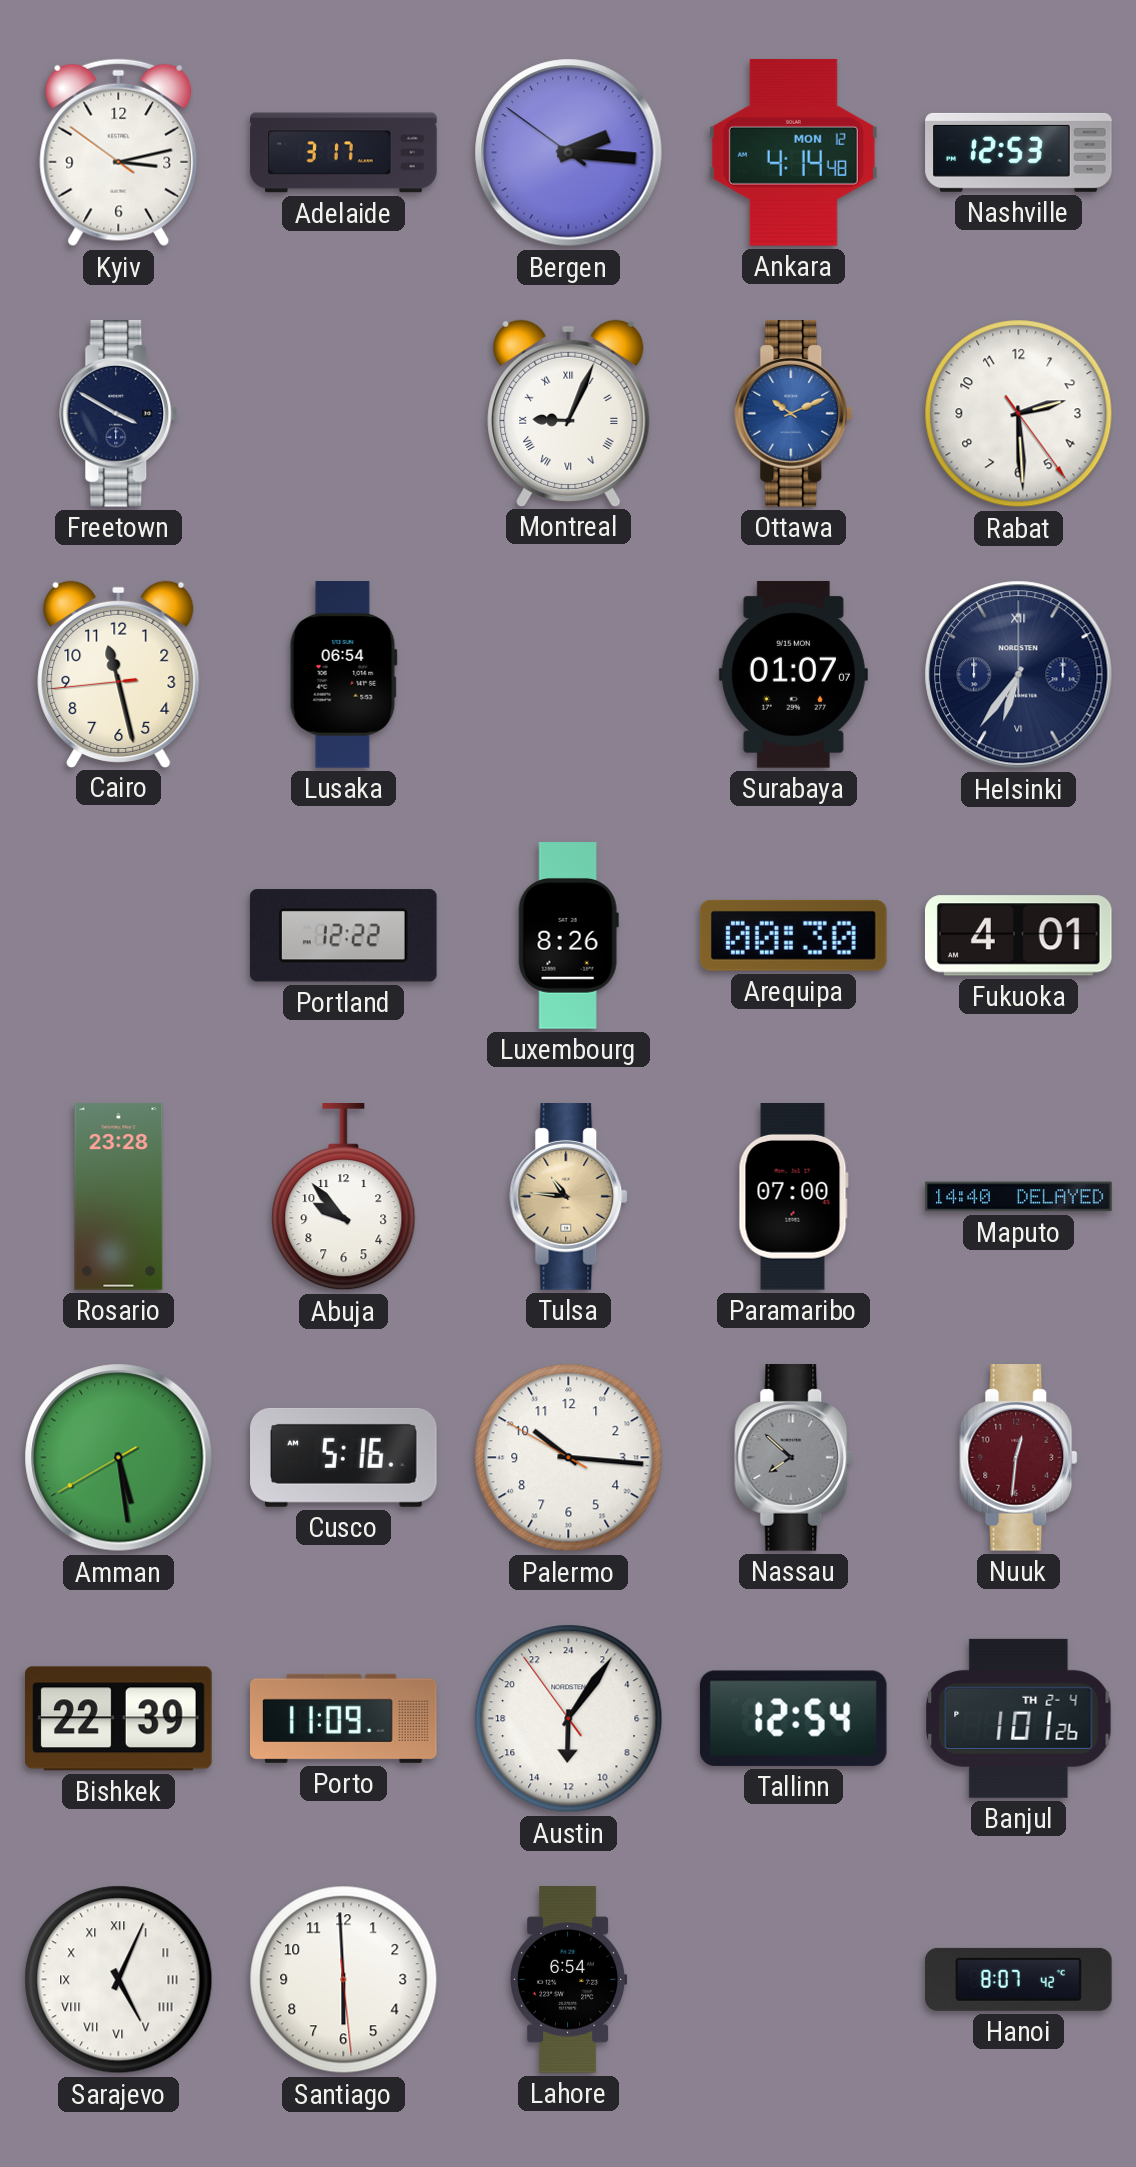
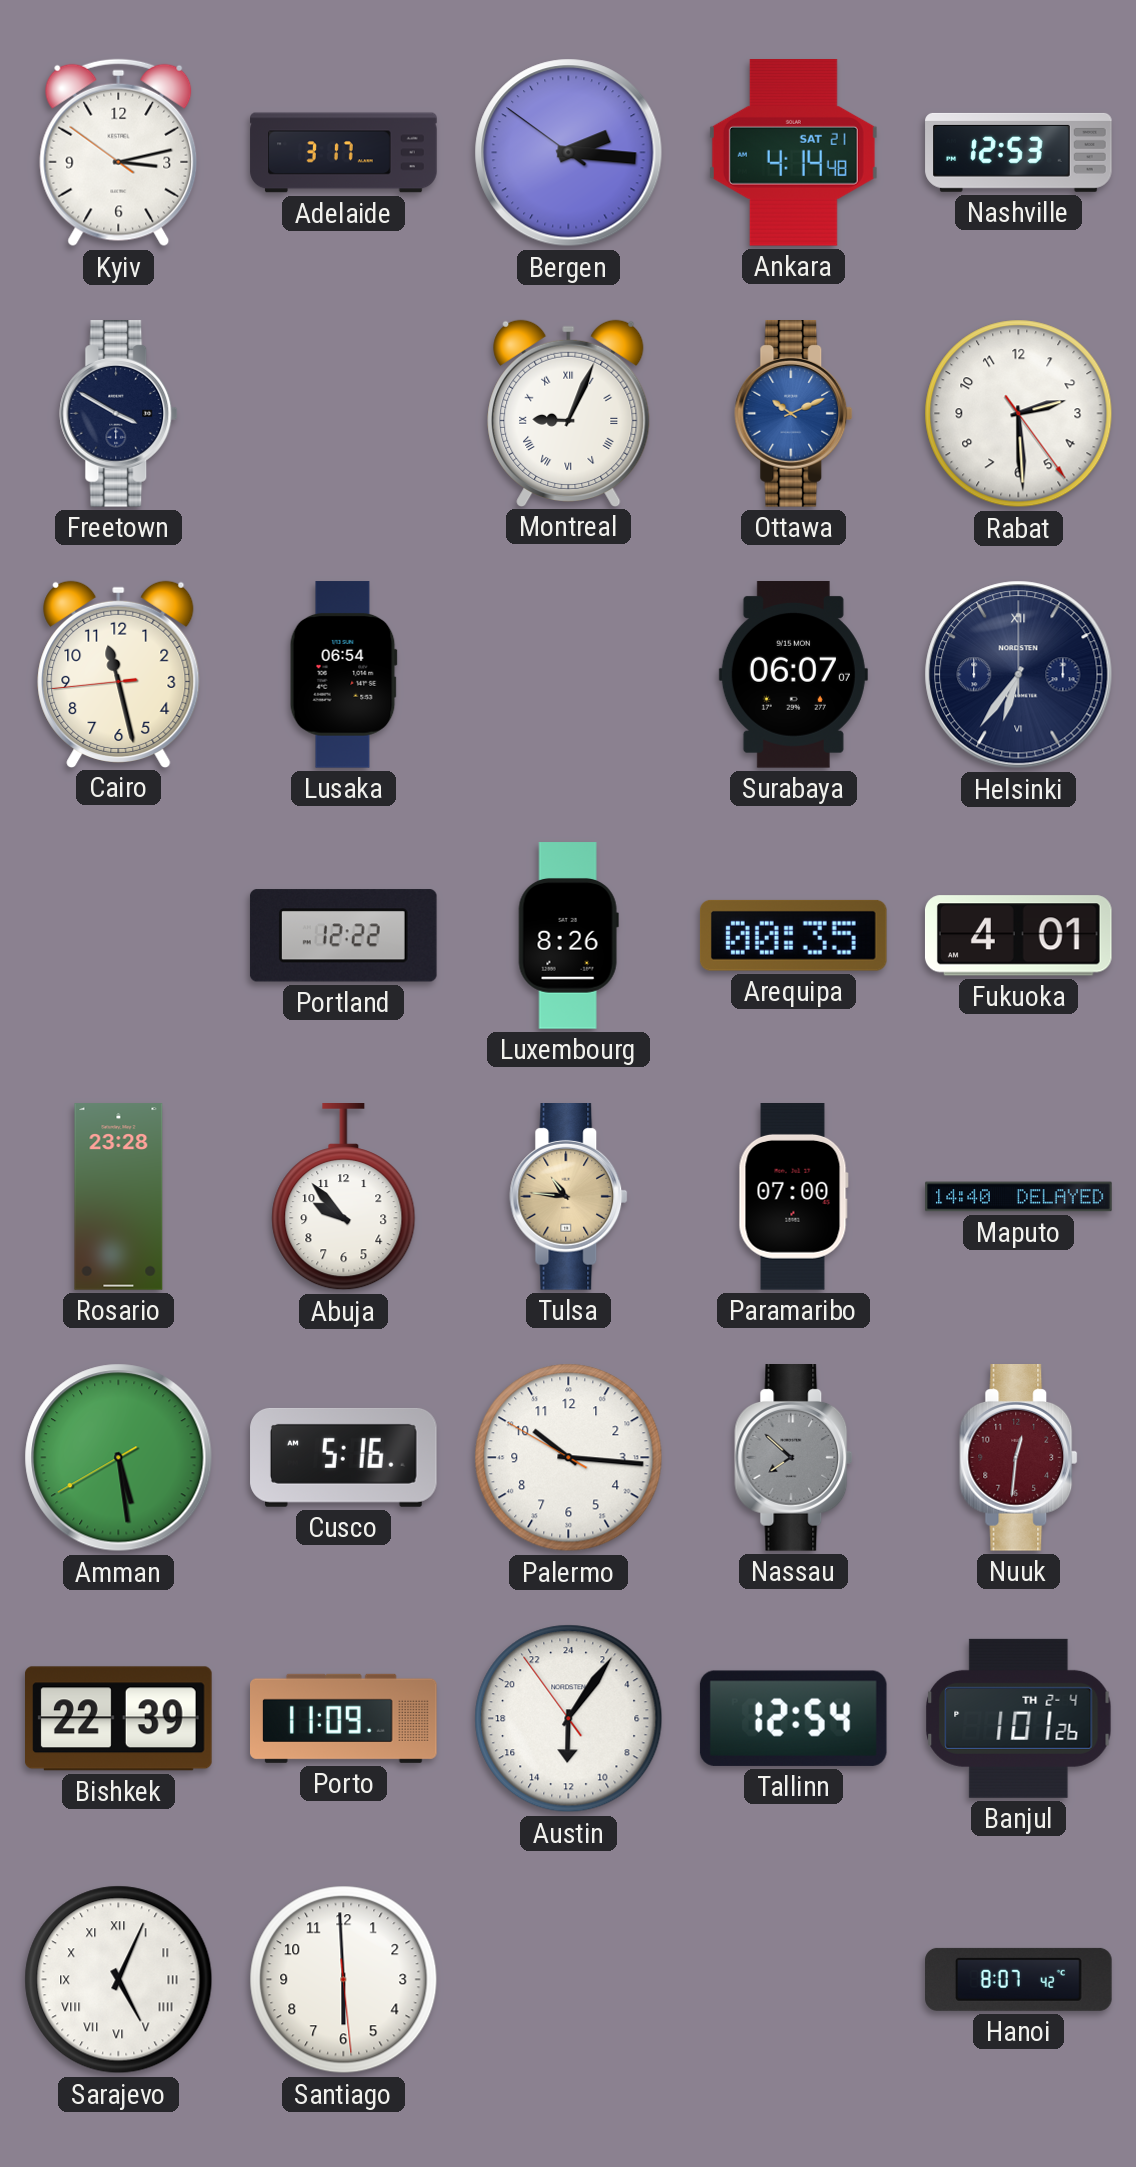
Ankara date: MON 12 -> SAT 21
Surabaya: 01:07 -> 06:07
Arequipa: 00:30 -> 00:35
Lahore: 6:54 -> none
